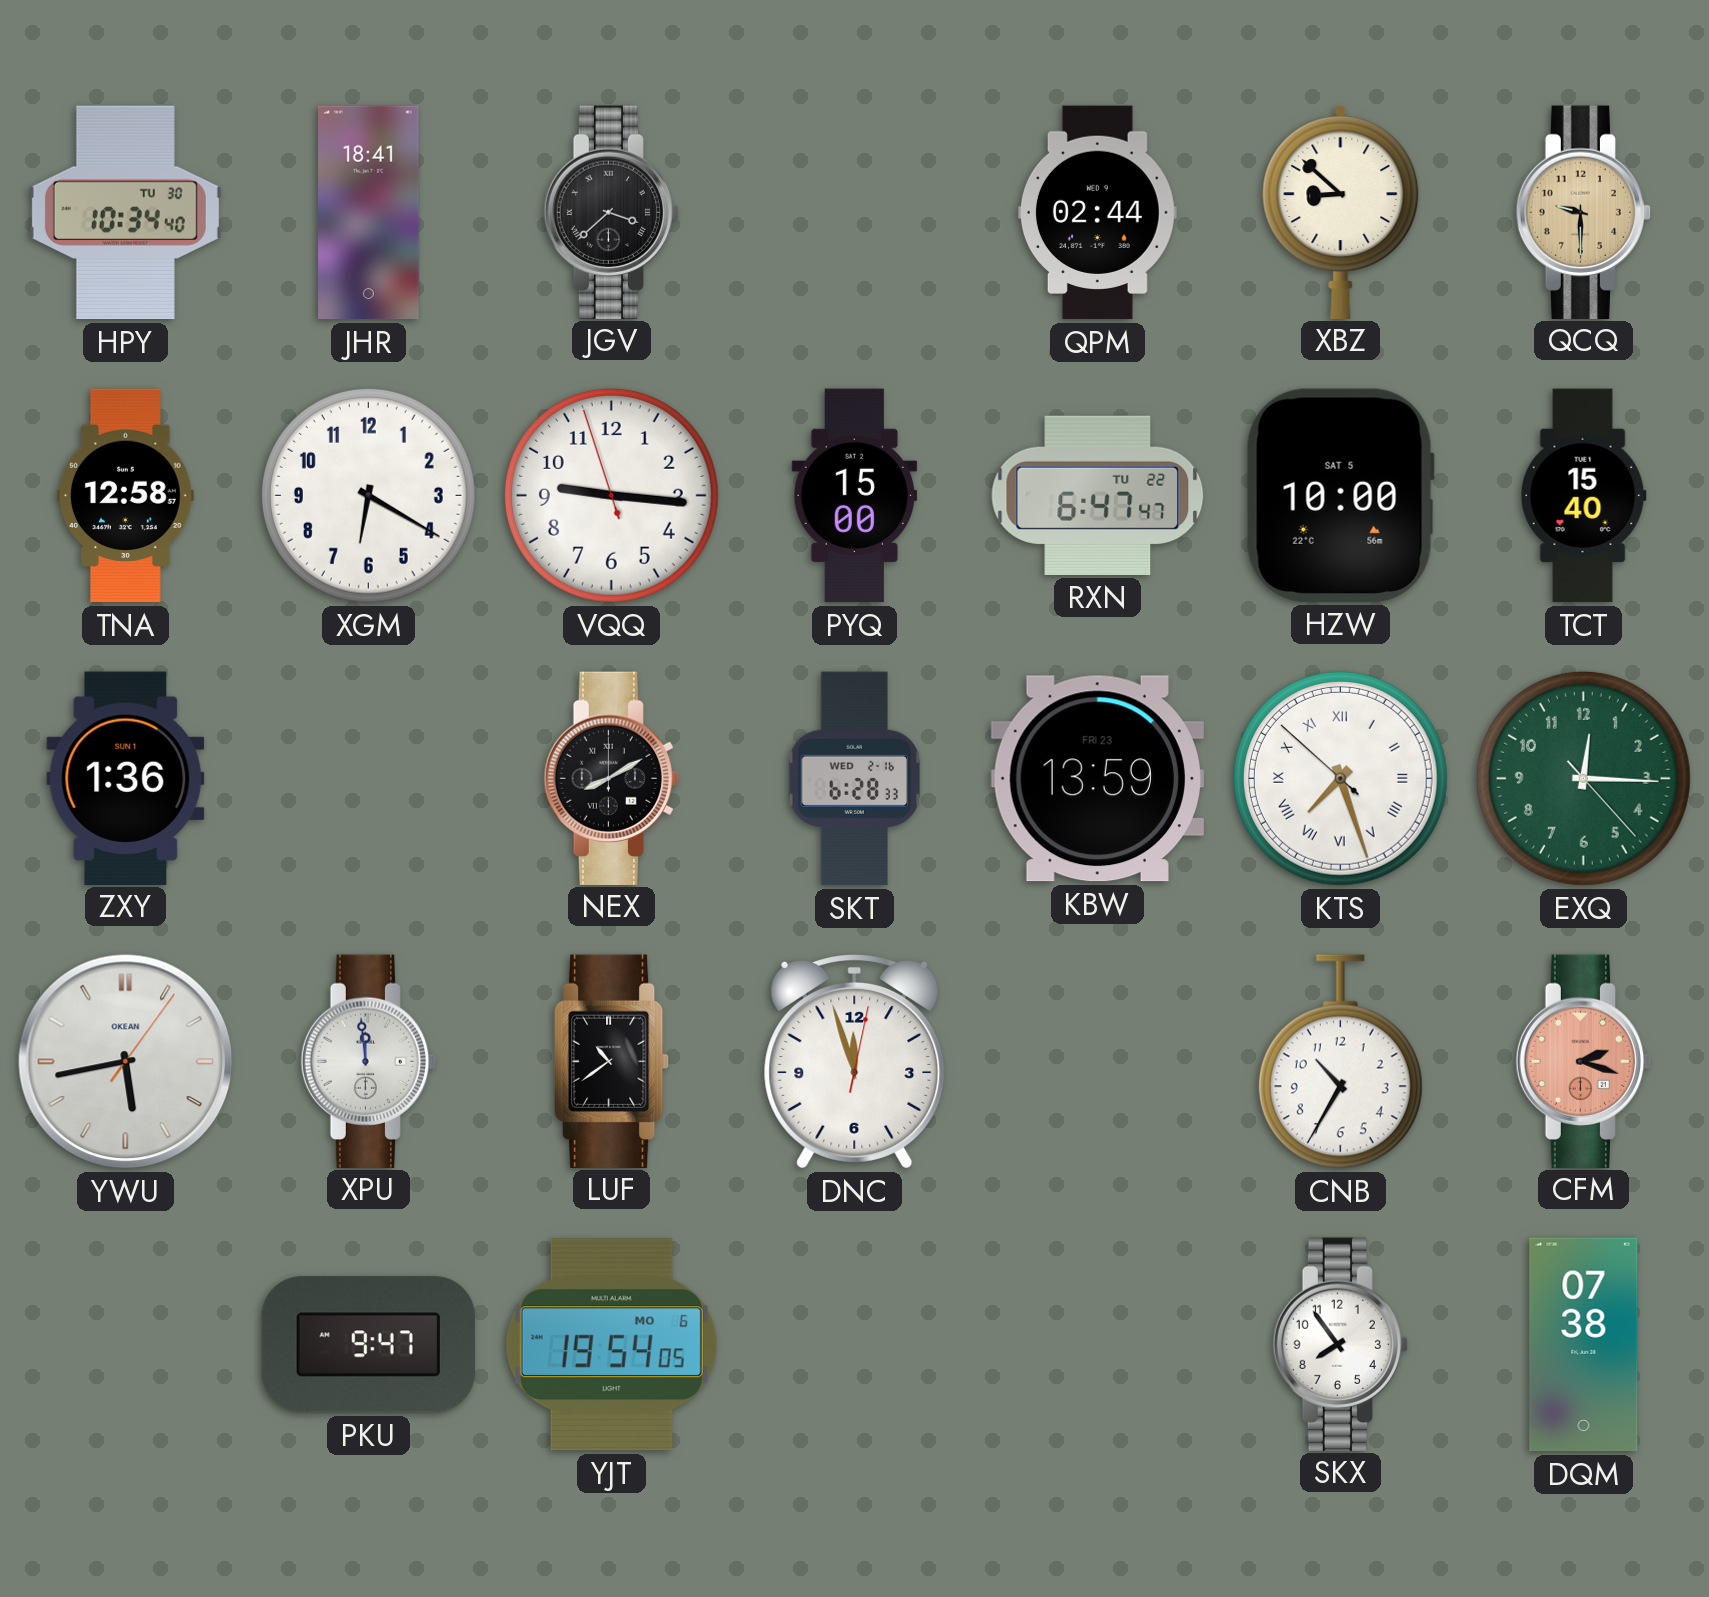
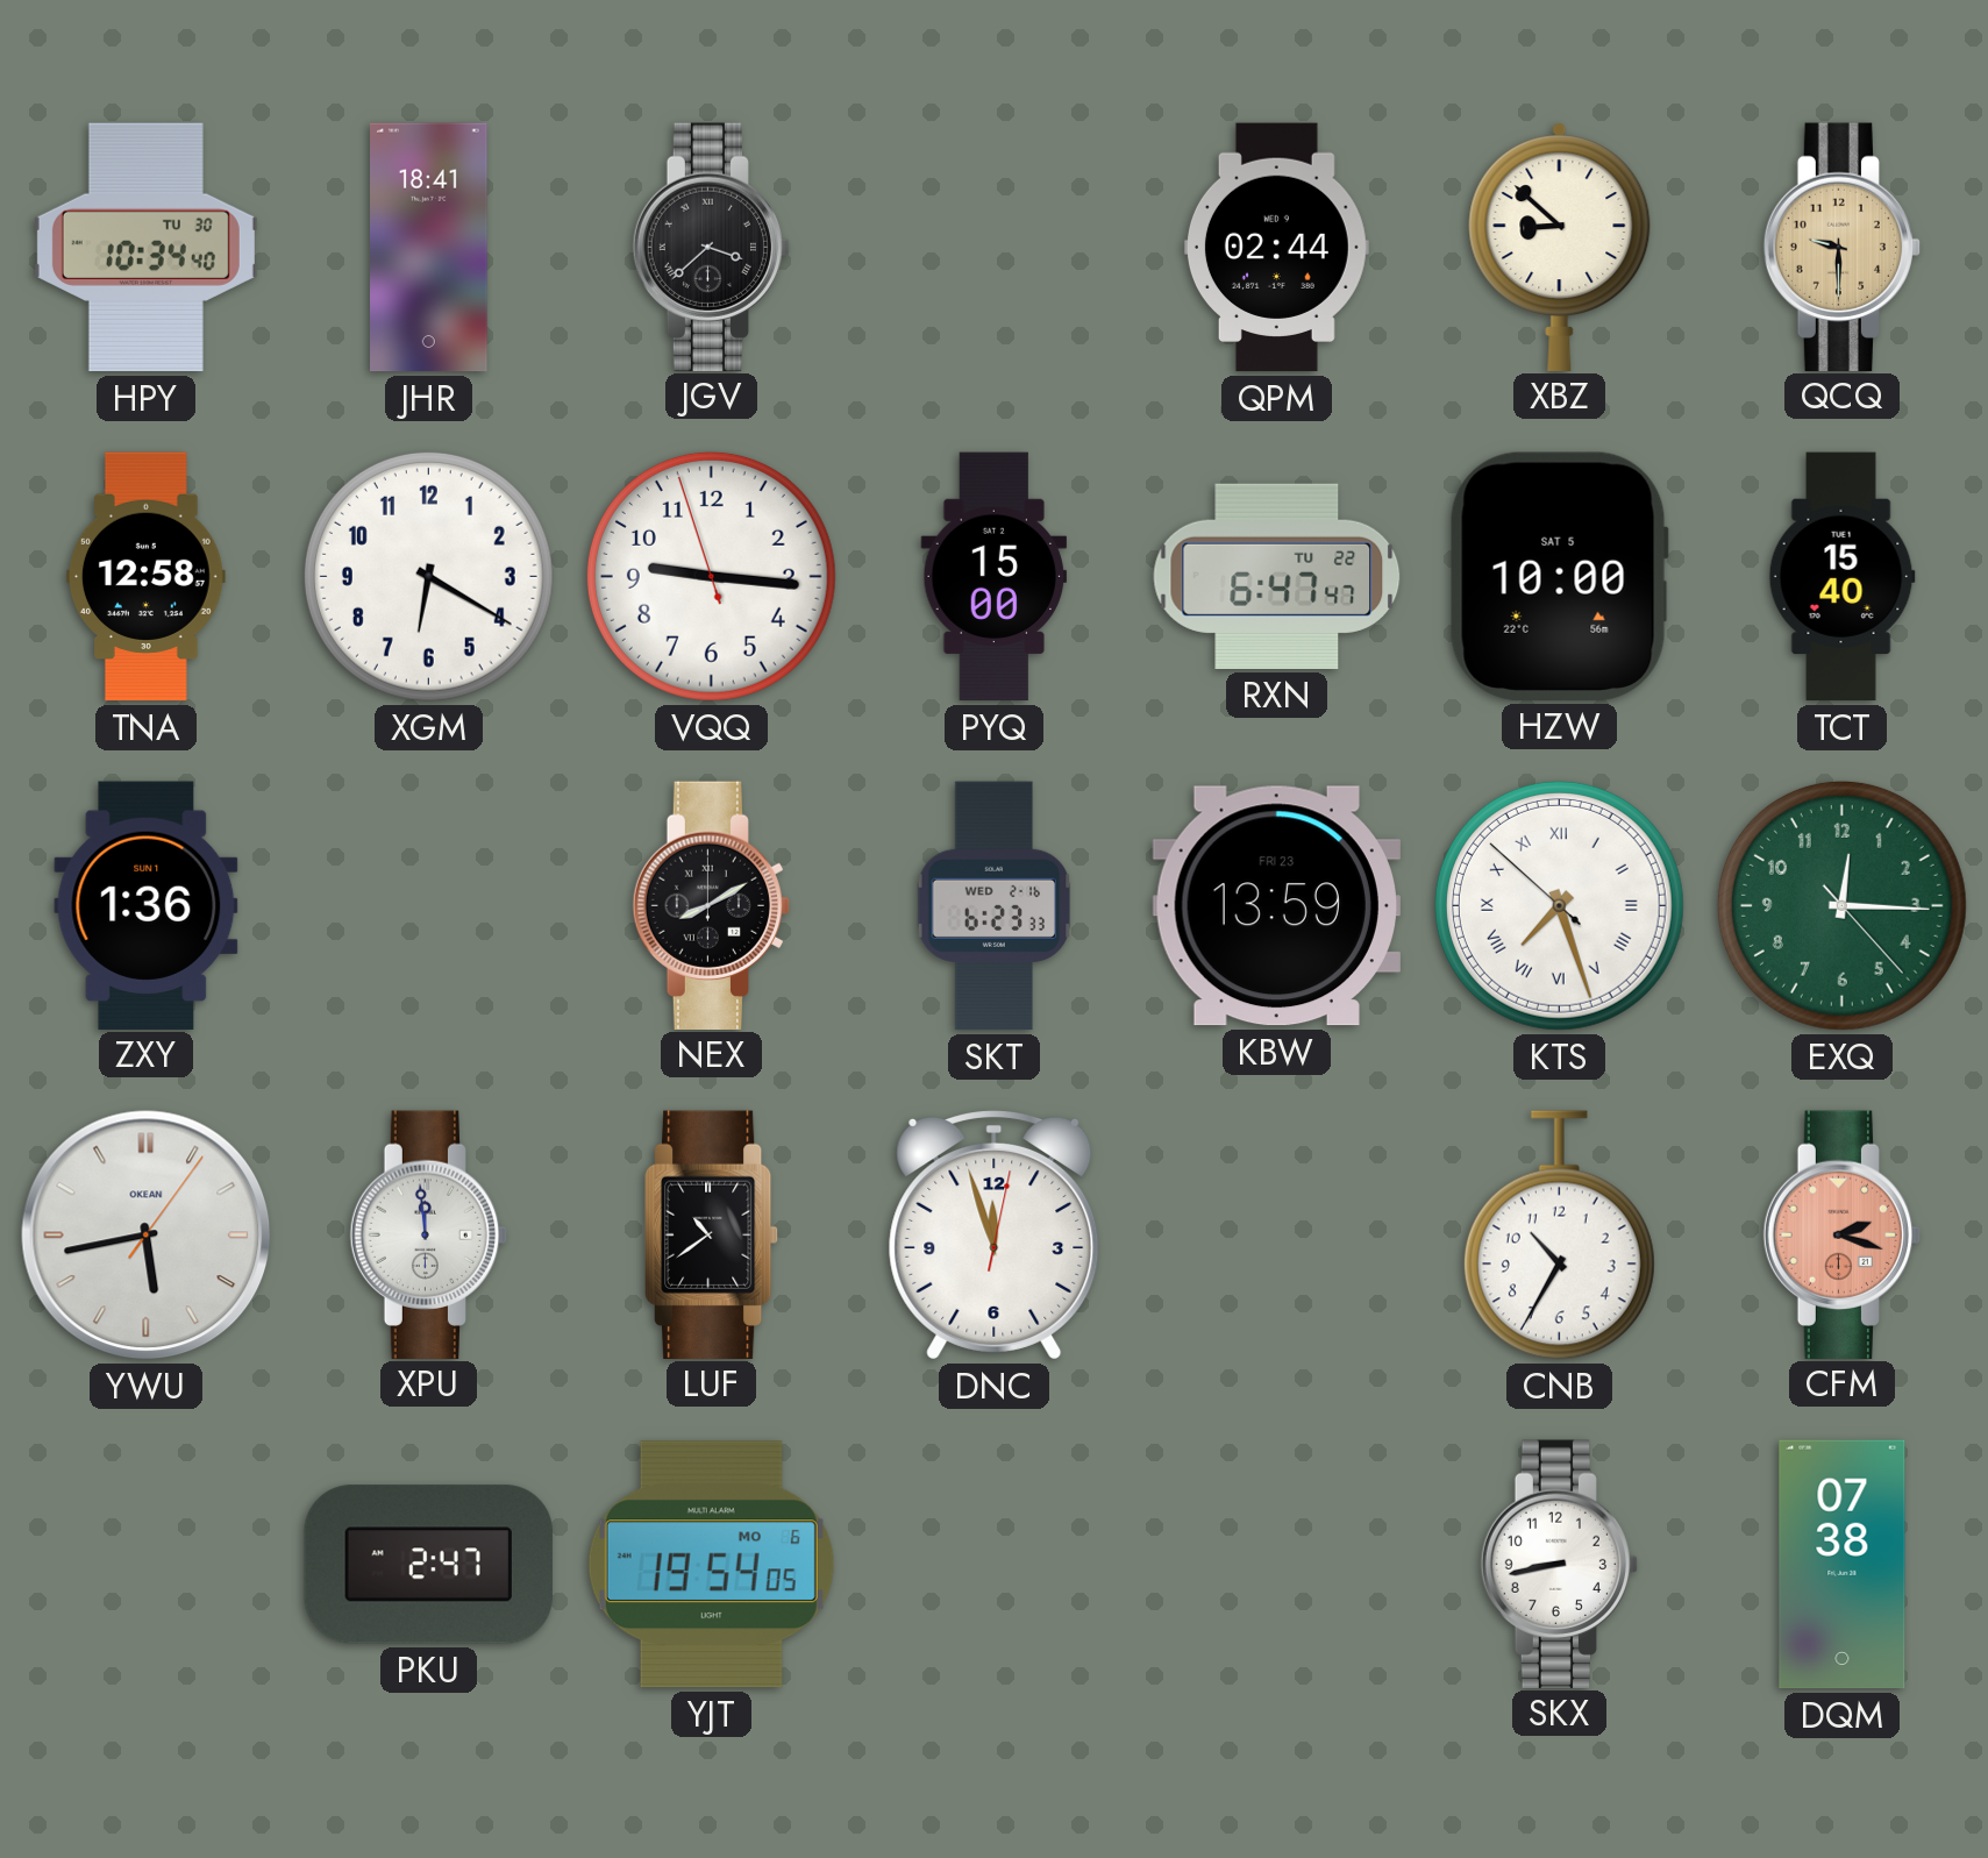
SKT: 6:28 -> 6:23
PKU: 9:47 -> 2:47
SKX: 7:54 -> 8:43
